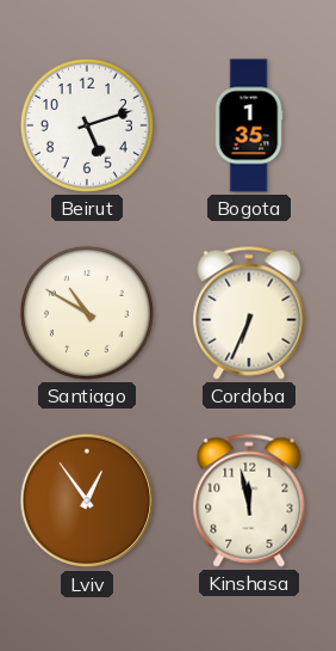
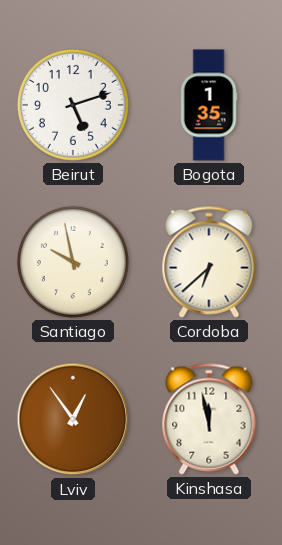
Santiago: 10:50 -> 9:58
Cordoba: 6:34 -> 6:38
